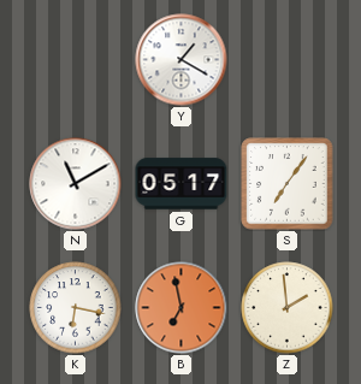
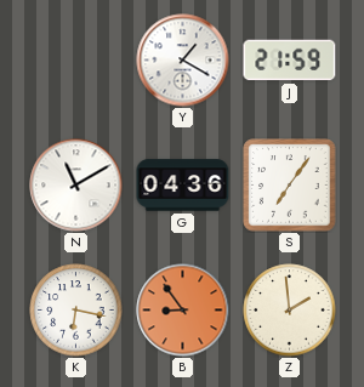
J: none -> 21:59
G: 05:17 -> 04:36
B: 6:58 -> 8:54
